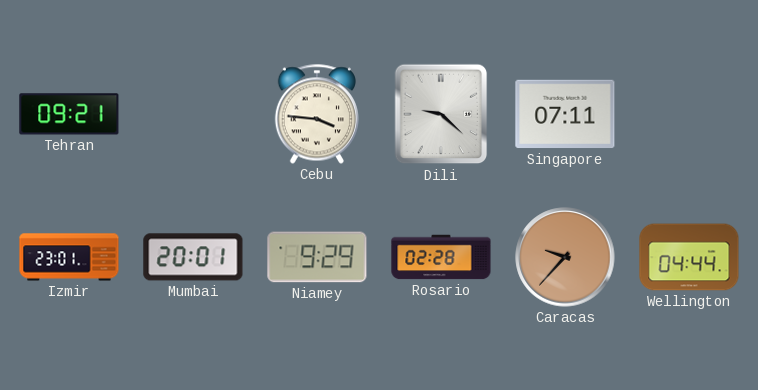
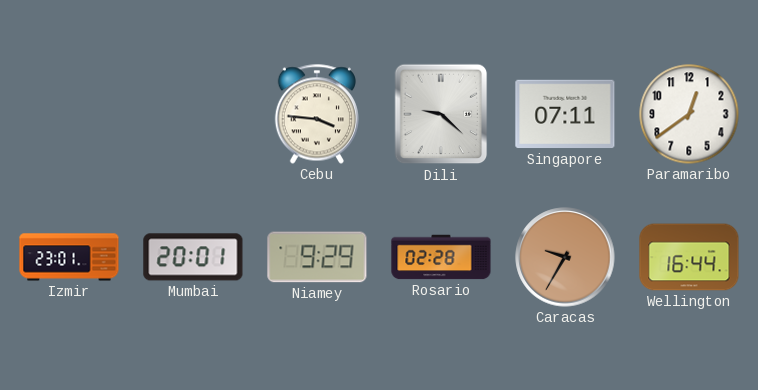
Tehran: 09:21 -> none
Paramaribo: none -> 12:39
Caracas: 9:37 -> 9:35
Wellington: 04:44 -> 16:44
